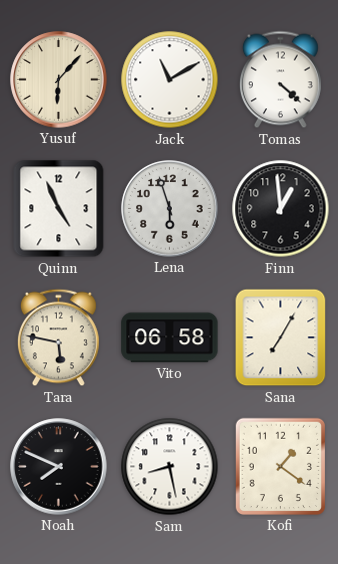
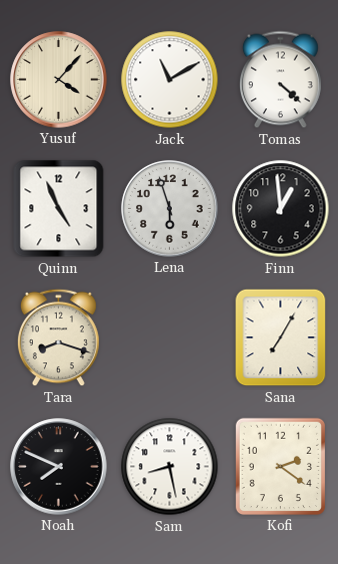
Yusuf: 6:07 -> 4:07
Tara: 5:47 -> 8:18
Vito: 06:58 -> none
Kofi: 1:21 -> 2:21
